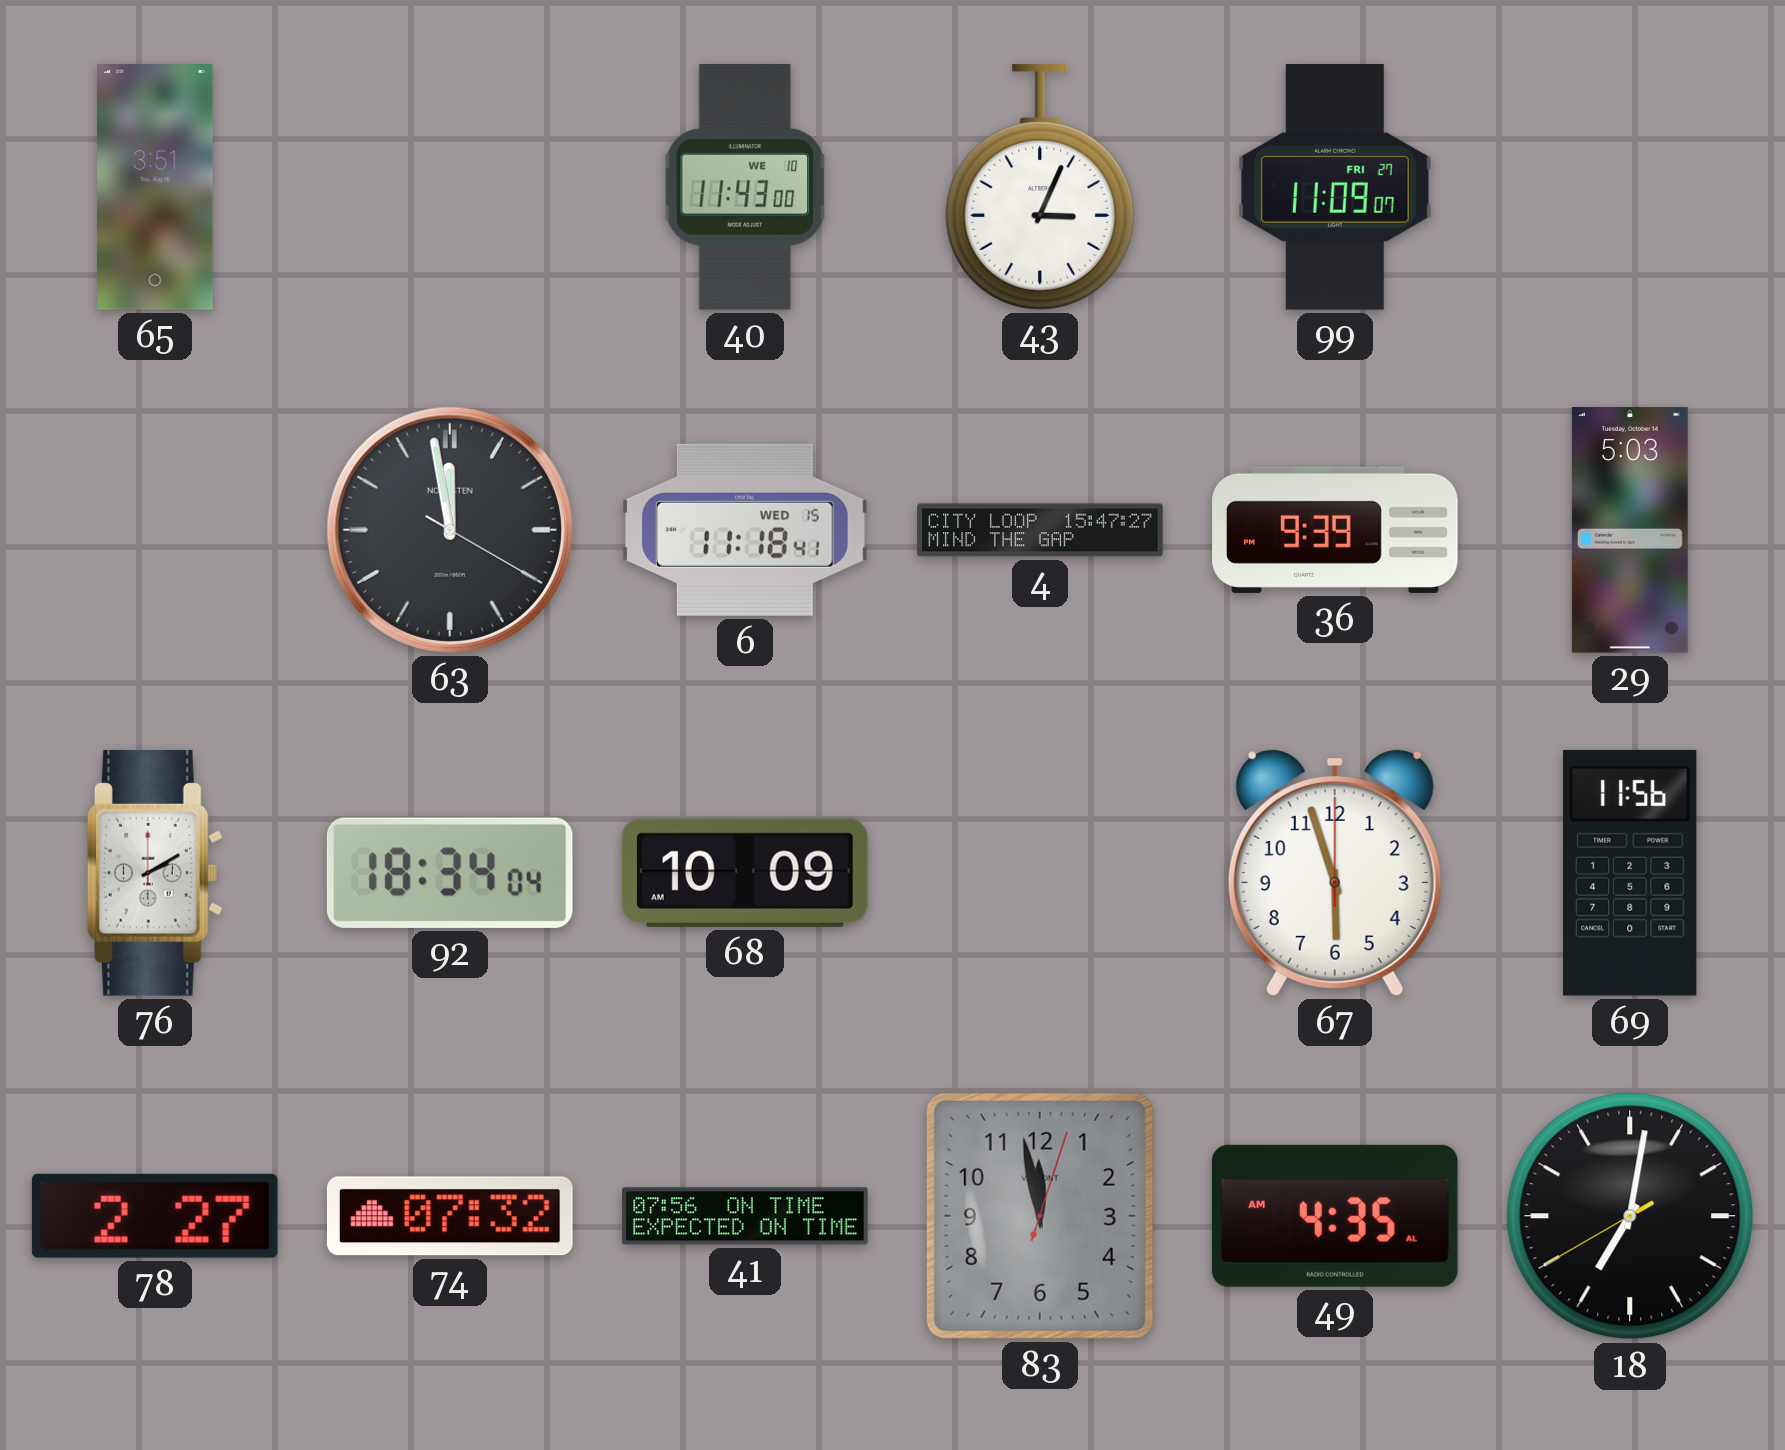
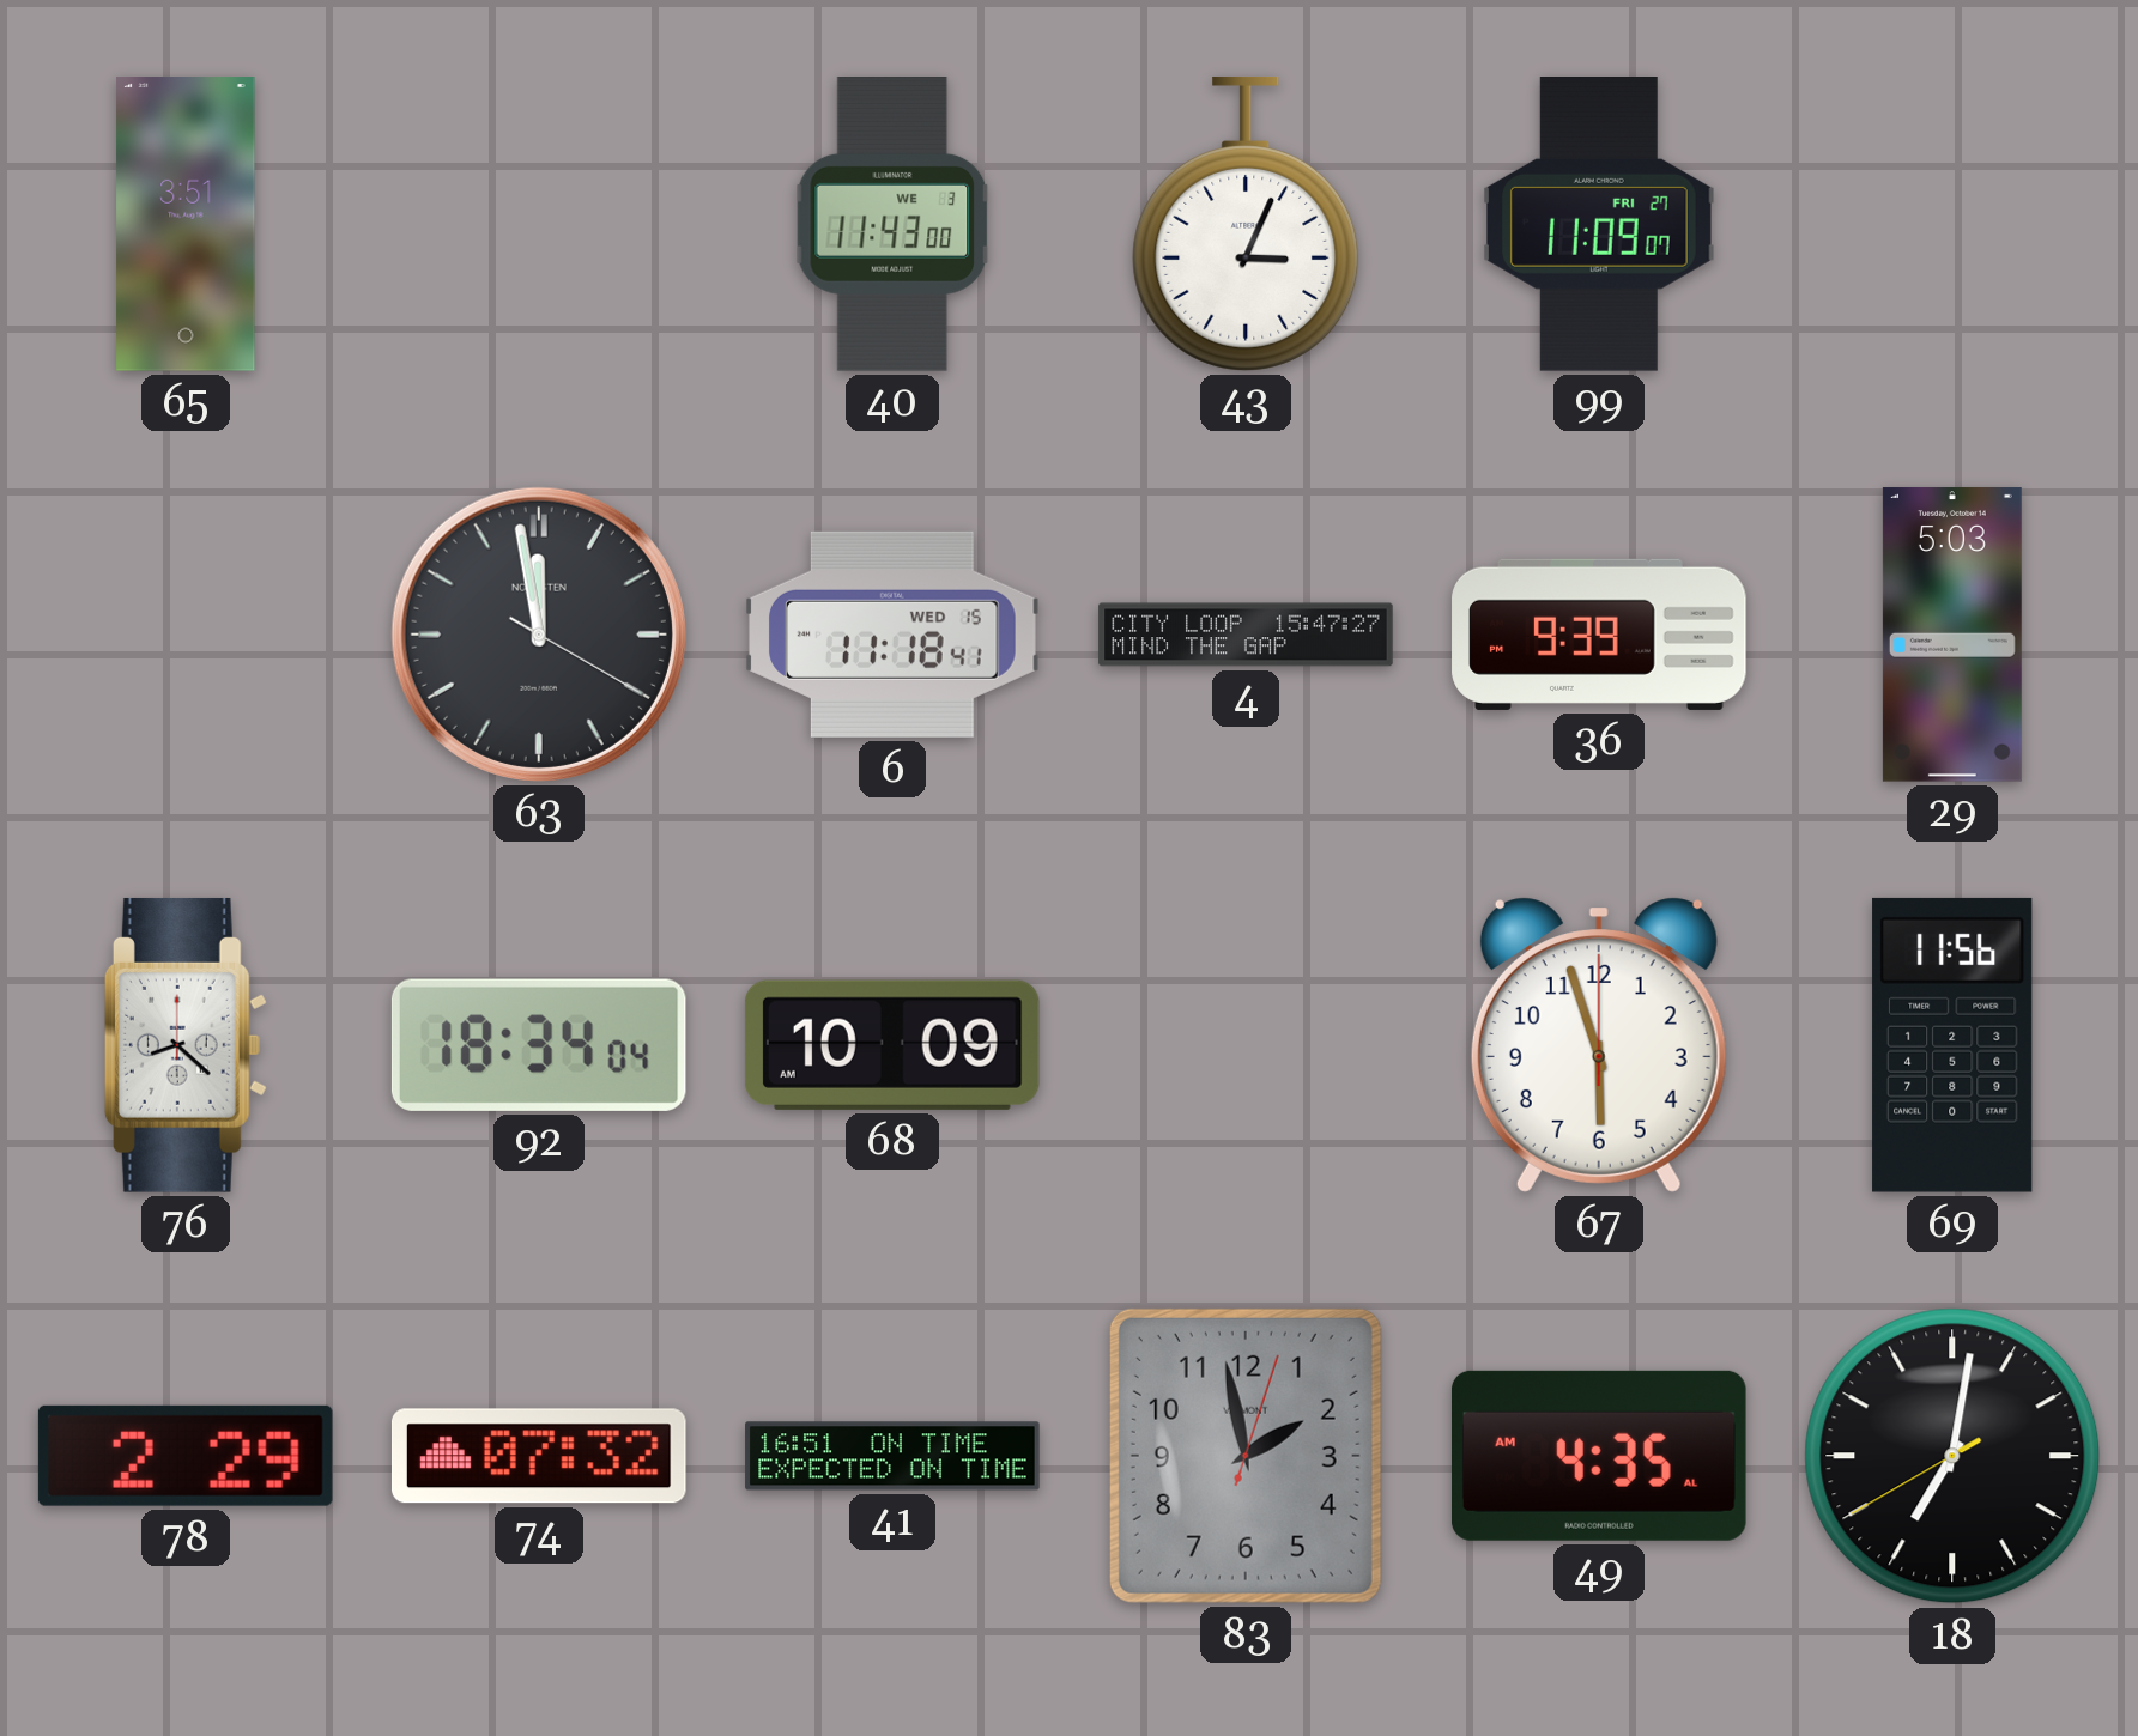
40 date: WE 10 -> WE 3
76: 2:10 -> 8:22
78: 2:27 -> 2:29
41: 07:56 -> 16:51
83: 11:58 -> 1:58
